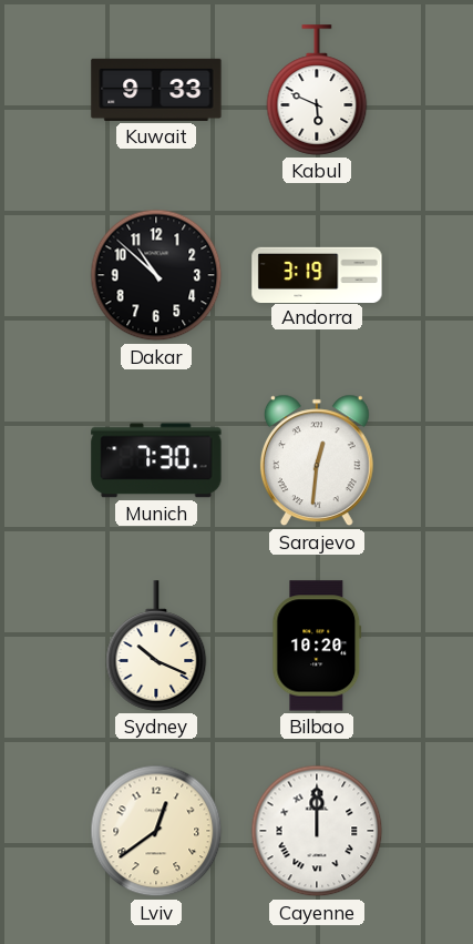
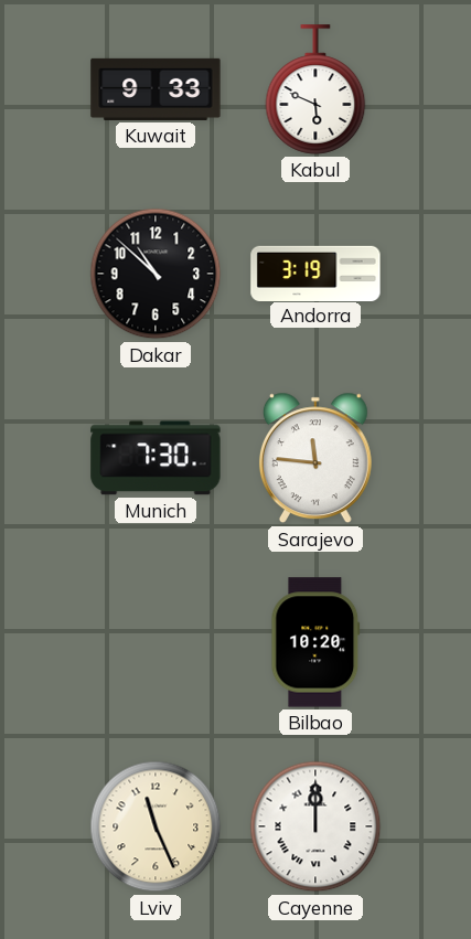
Sarajevo: 12:31 -> 11:46
Sydney: 10:19 -> none
Lviv: 12:39 -> 11:26
